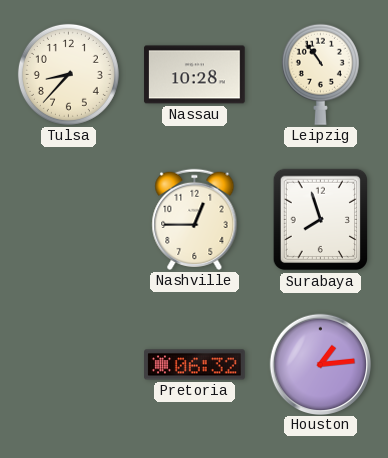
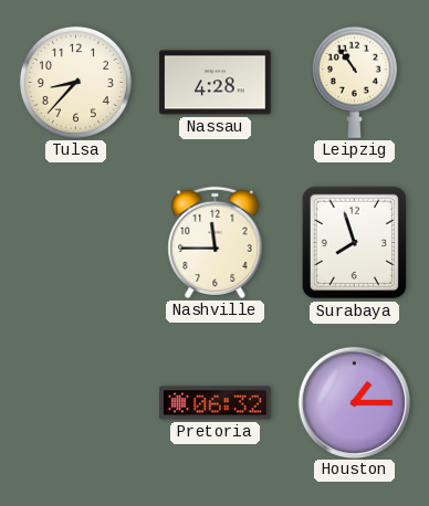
Nassau: 10:28 -> 4:28
Nashville: 12:45 -> 11:45
Houston: 1:14 -> 1:15
